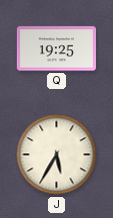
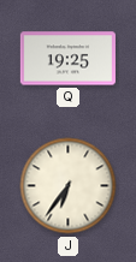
J: 5:35 -> 6:36
